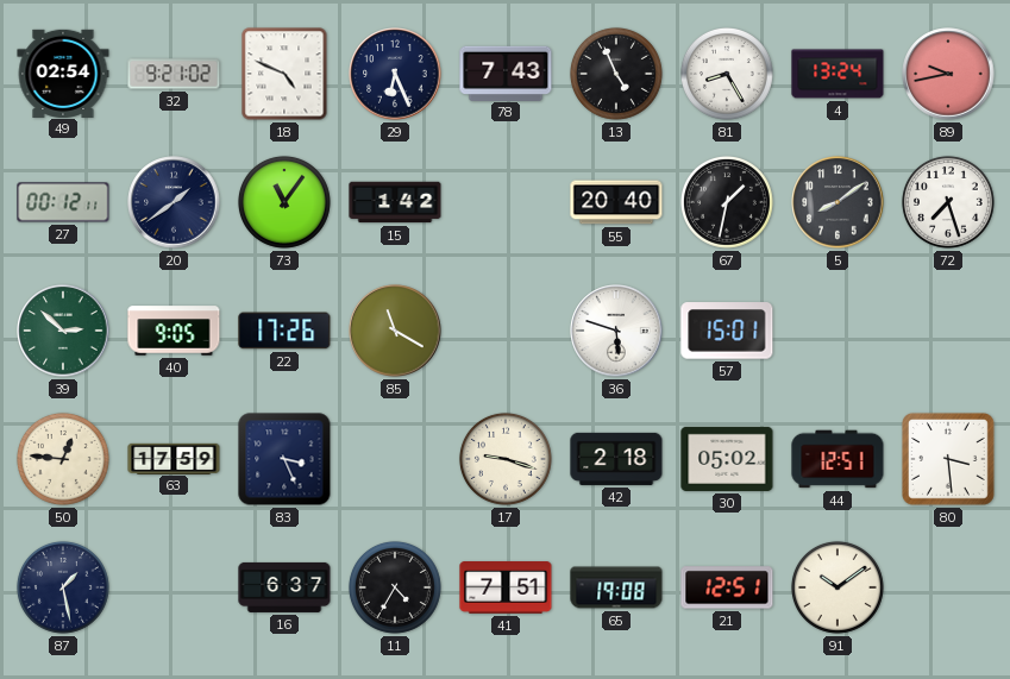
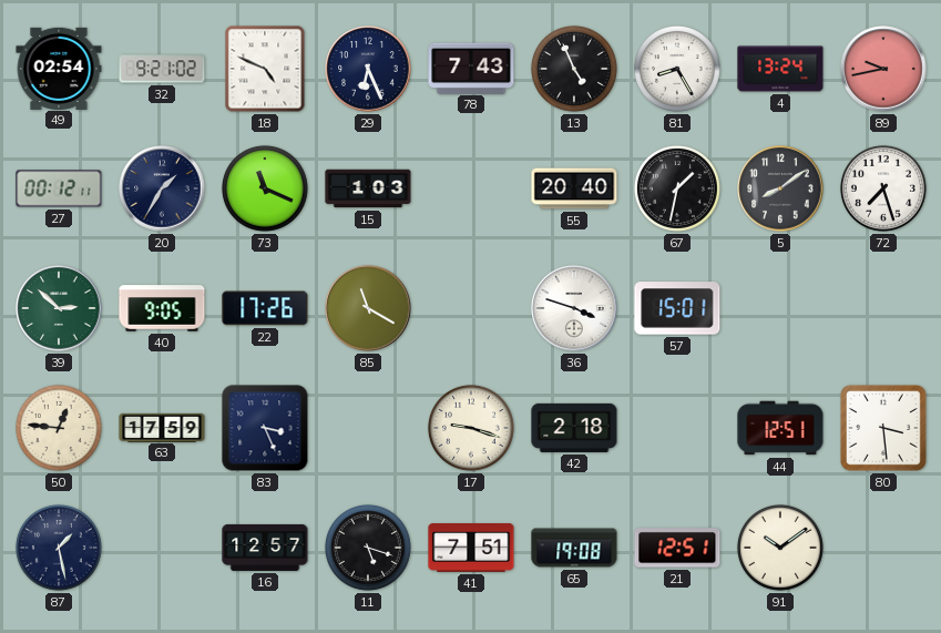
20: 1:39 -> 1:35
73: 11:06 -> 11:19
15: 1:42 -> 1:03
36: 5:48 -> 3:48
30: 05:02 -> none
16: 6:37 -> 12:57
11: 4:35 -> 5:18
